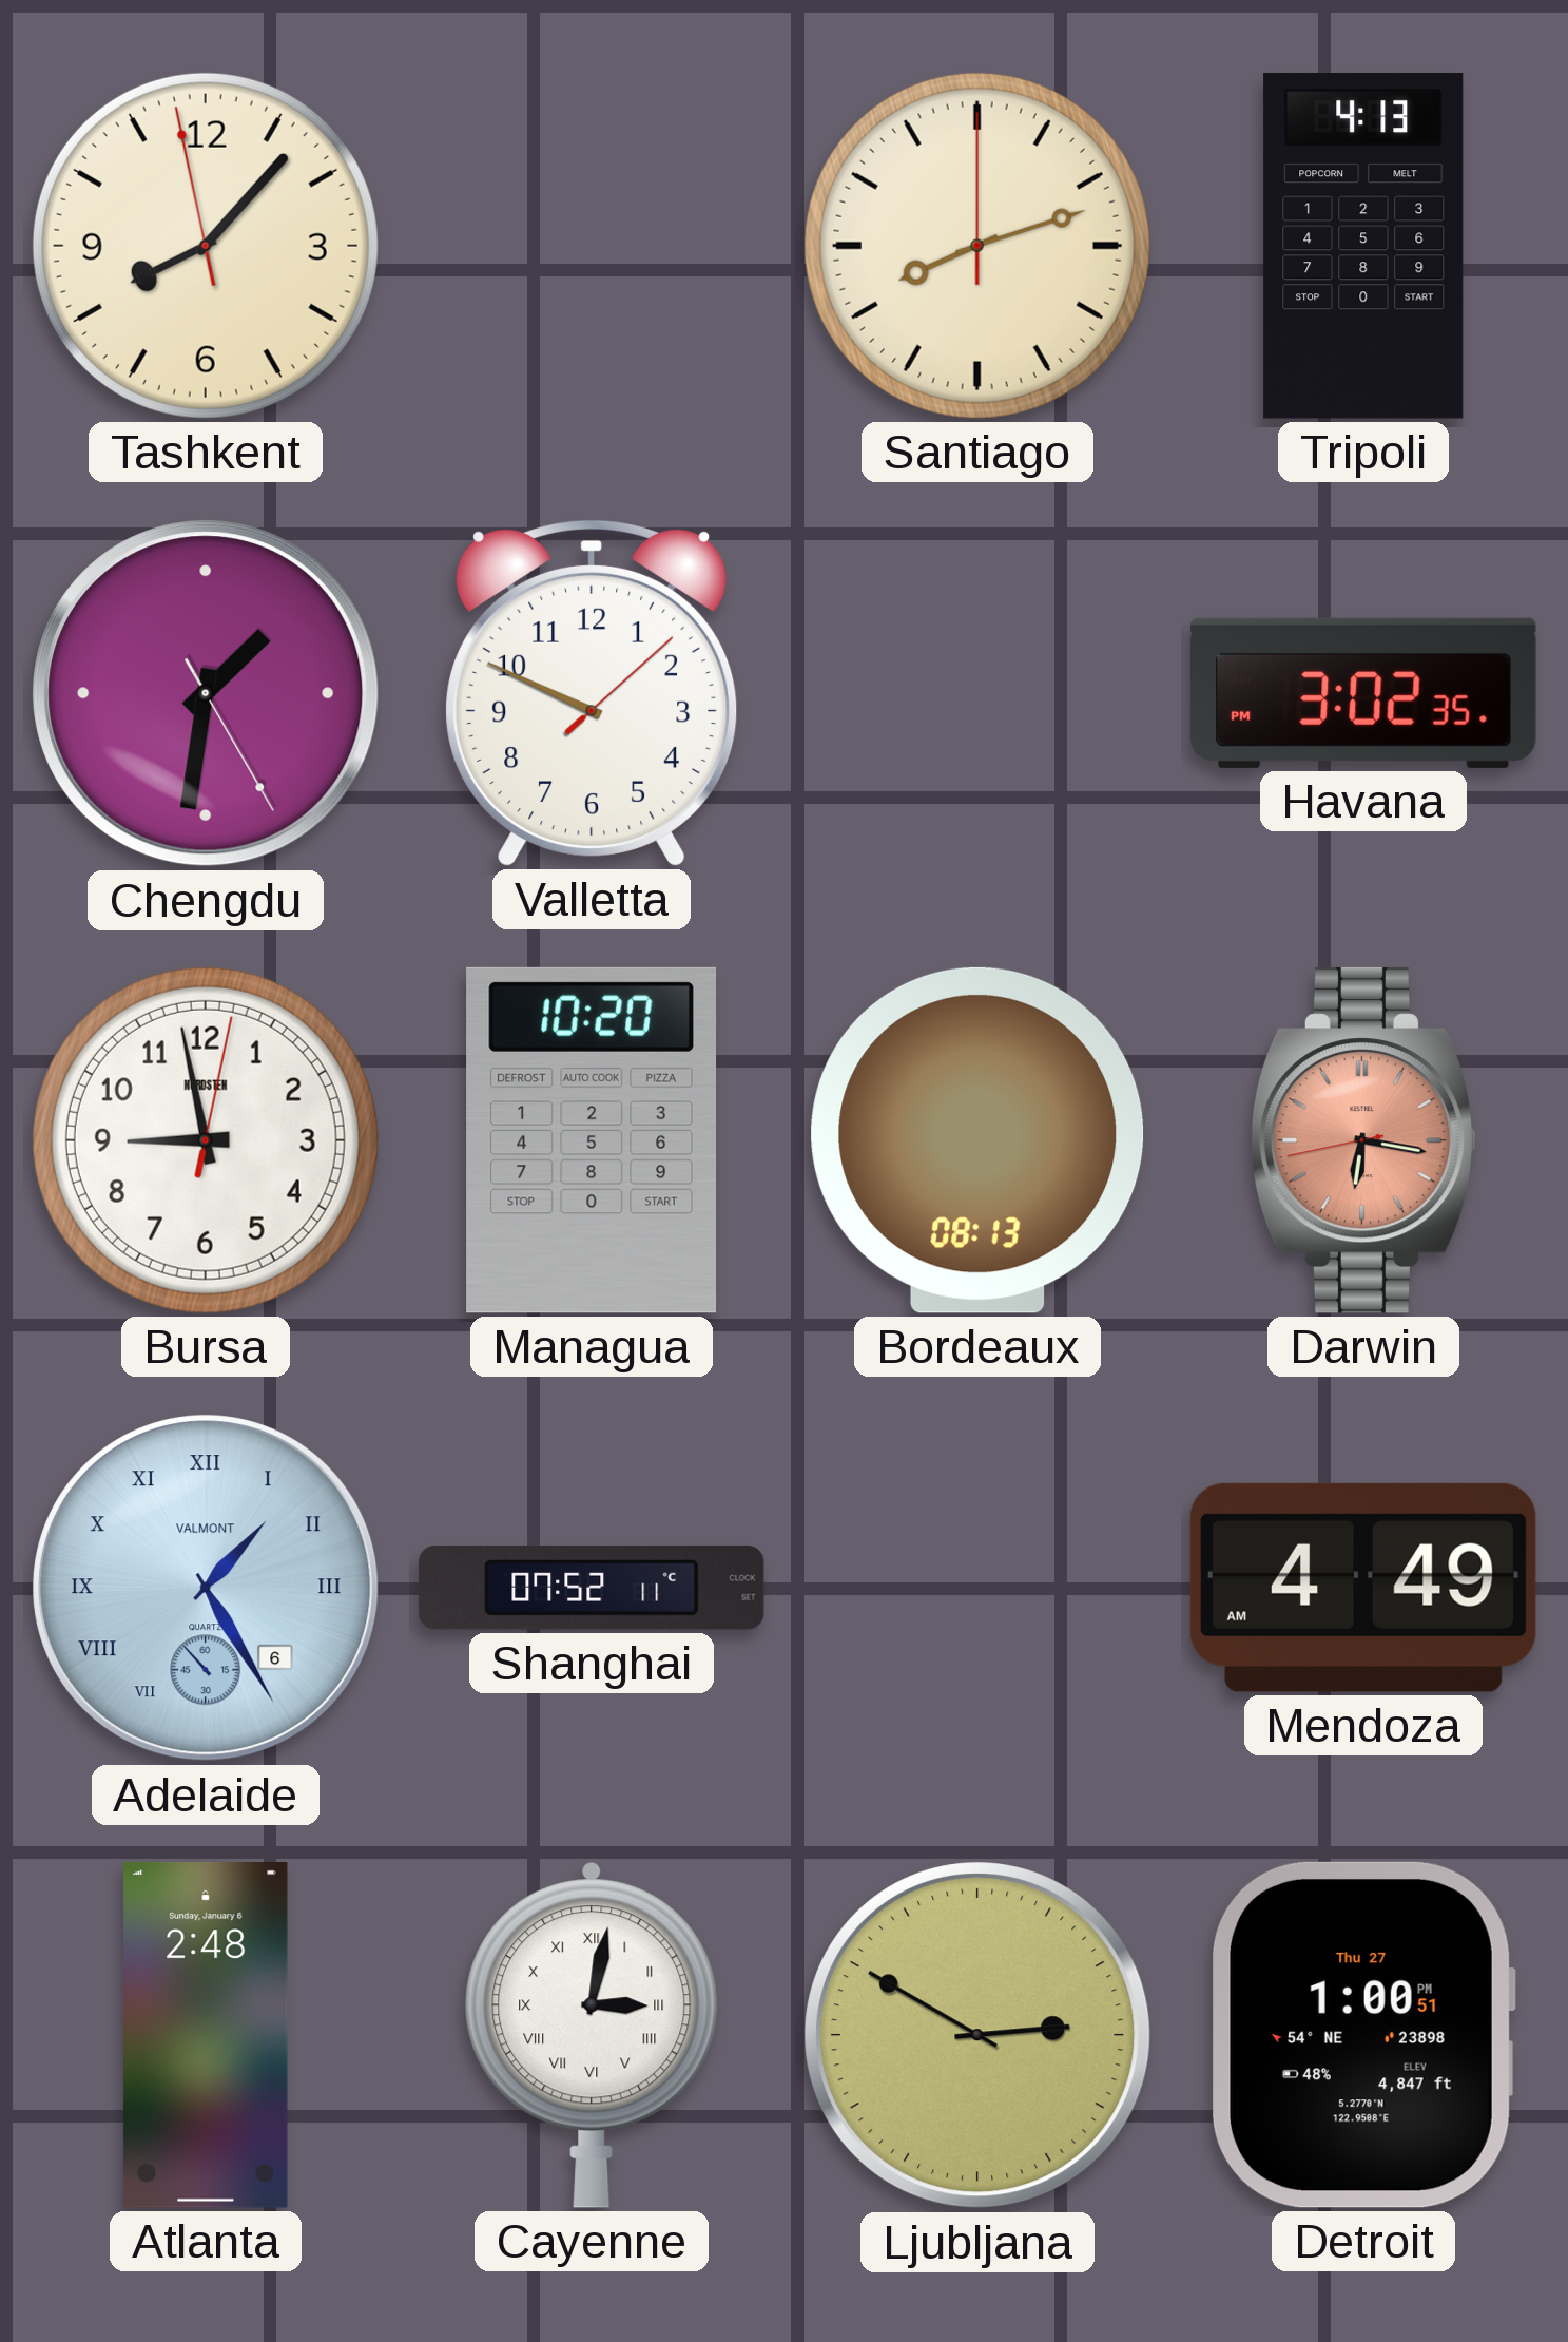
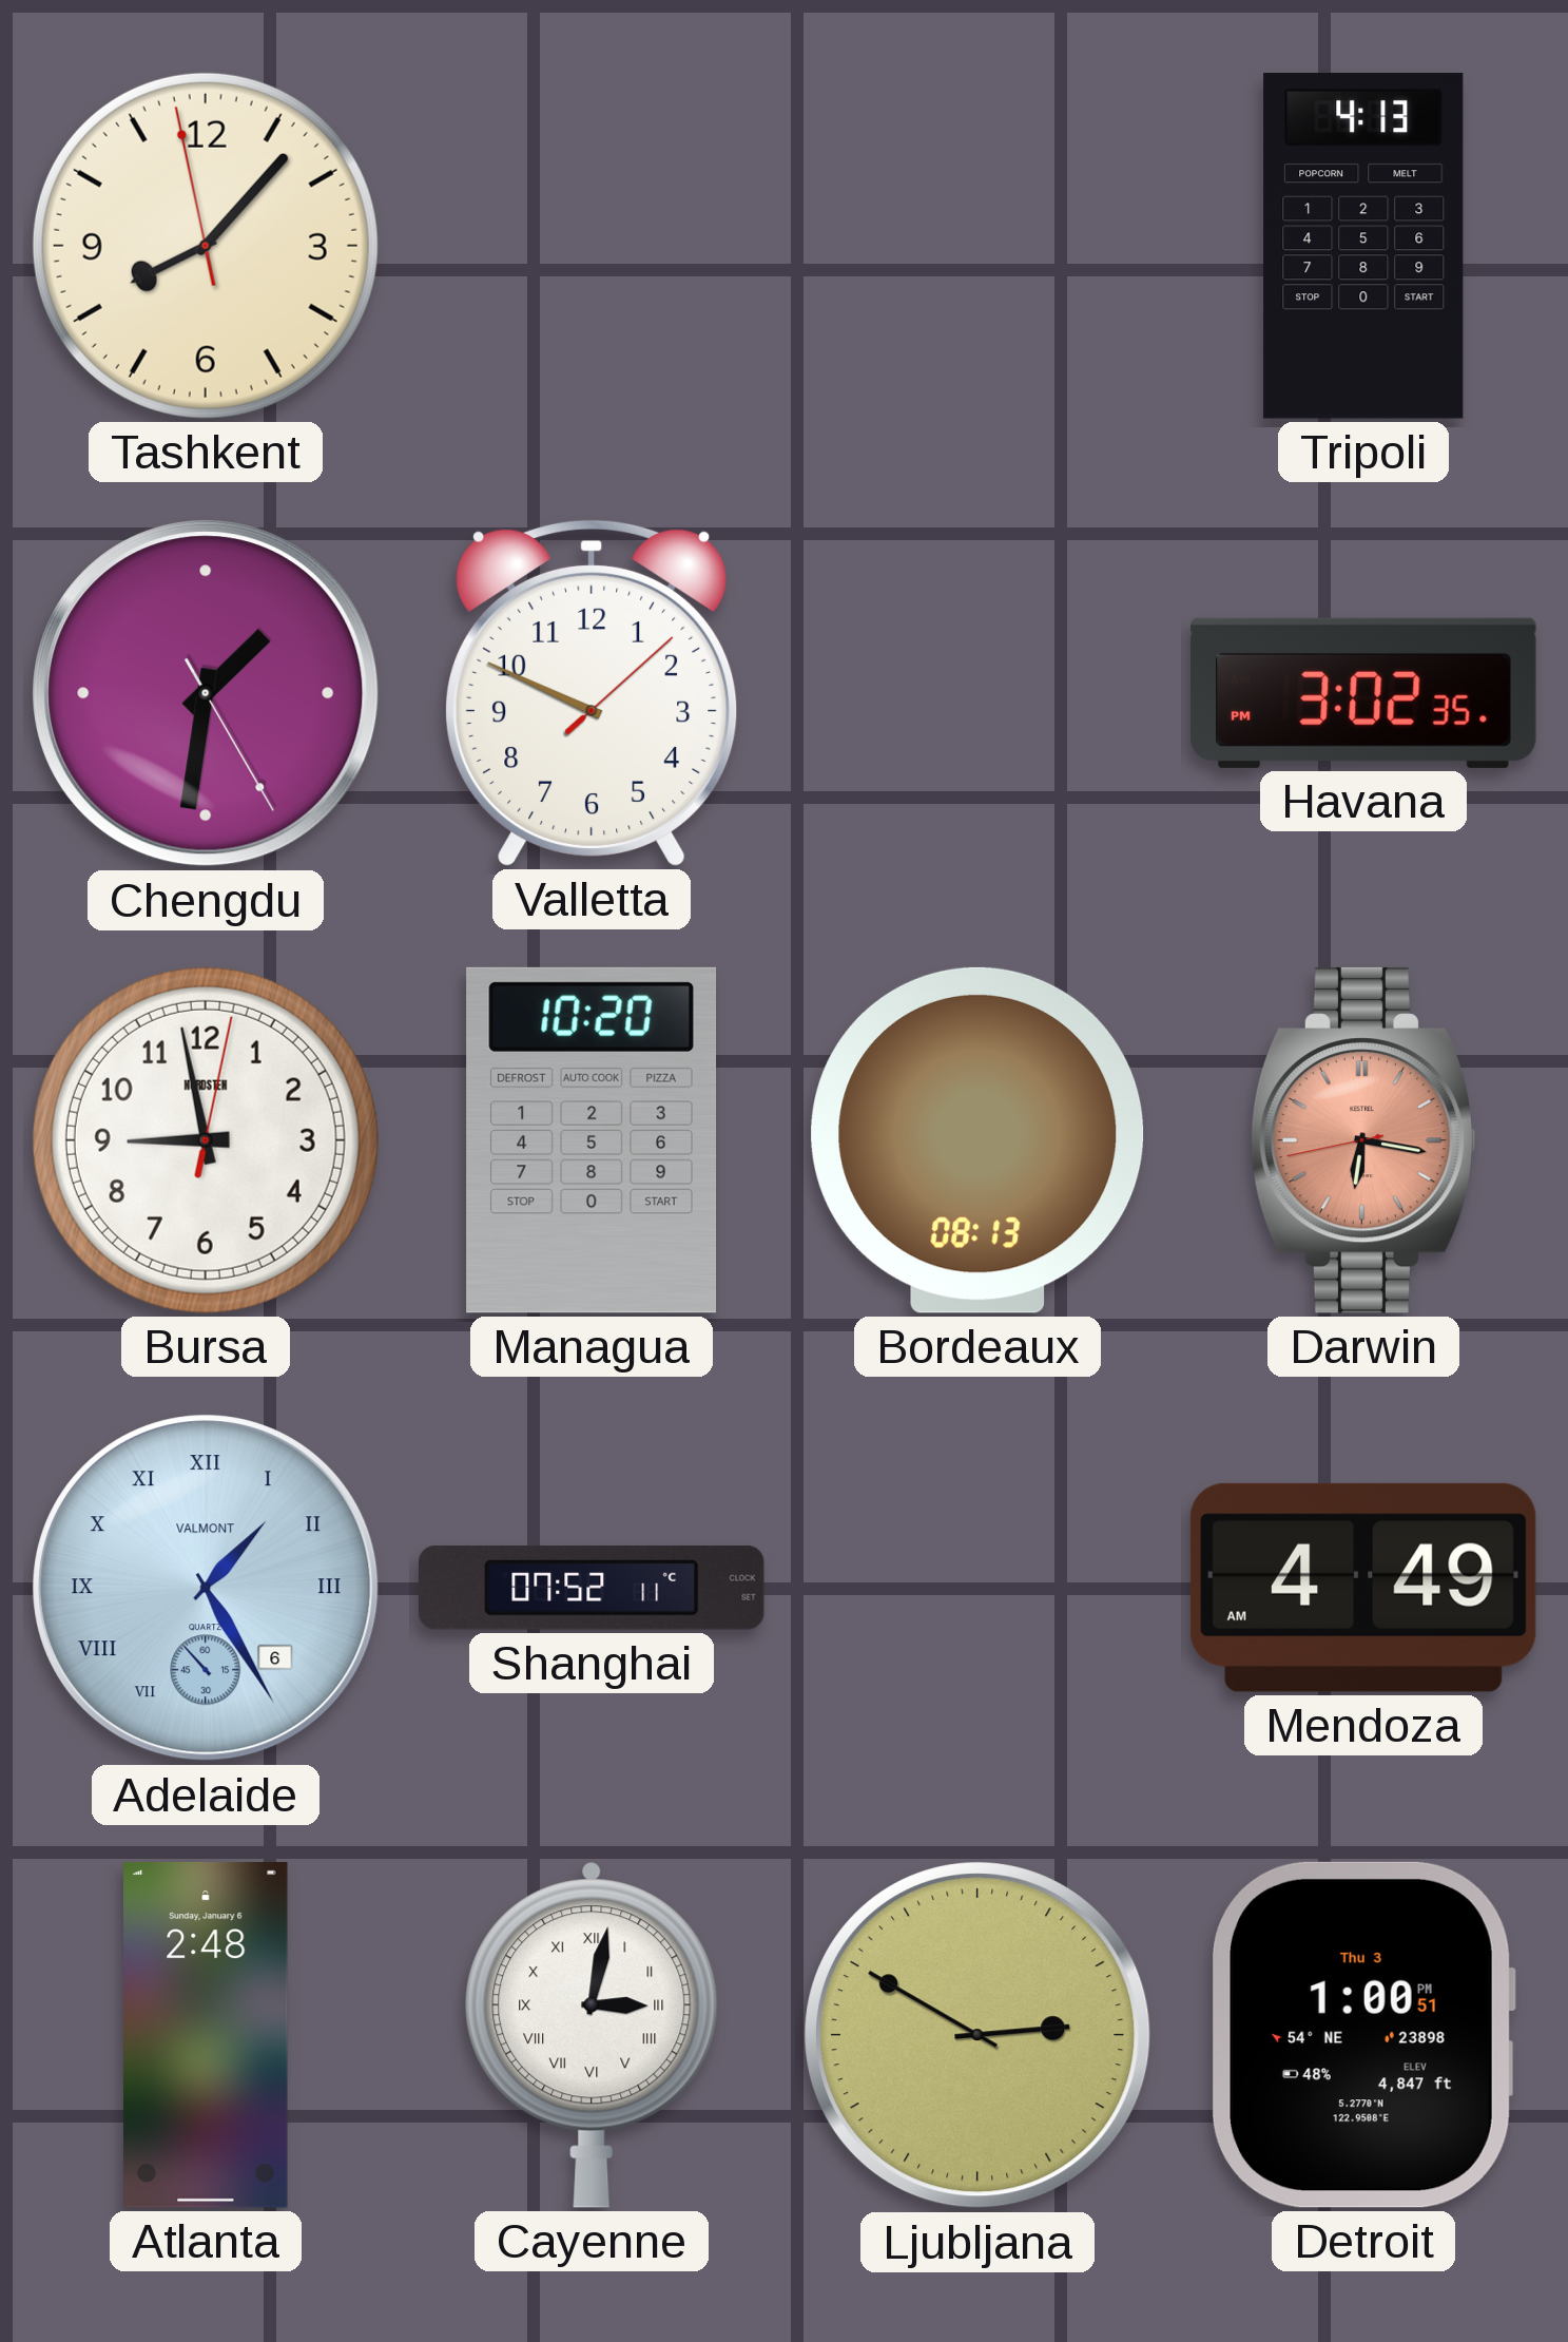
Santiago: 8:12 -> none
Detroit date: Thu 27 -> Thu 3
